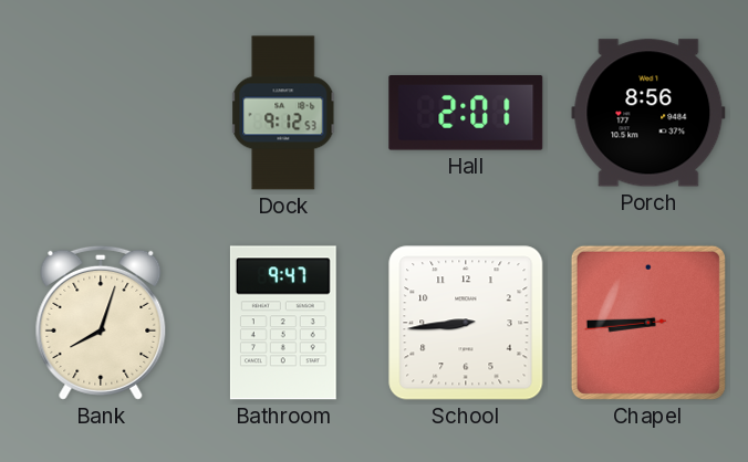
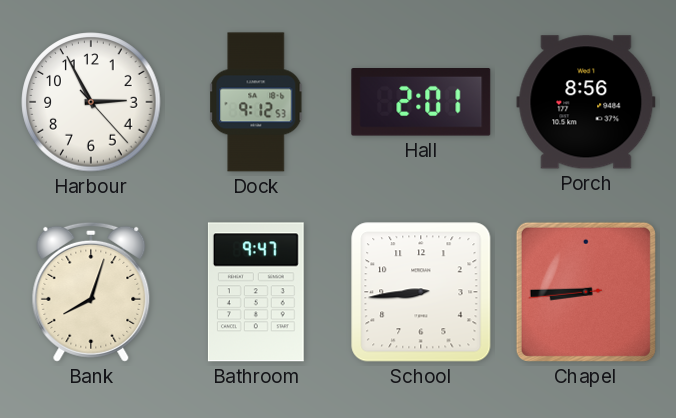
Harbour: none -> 2:55
